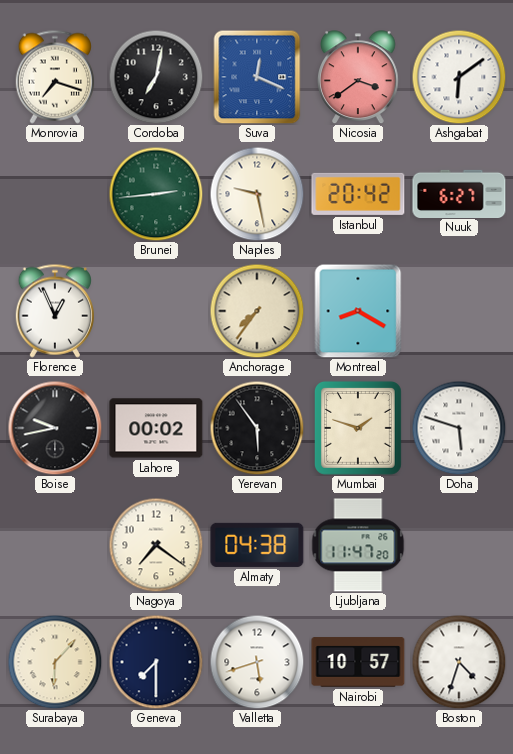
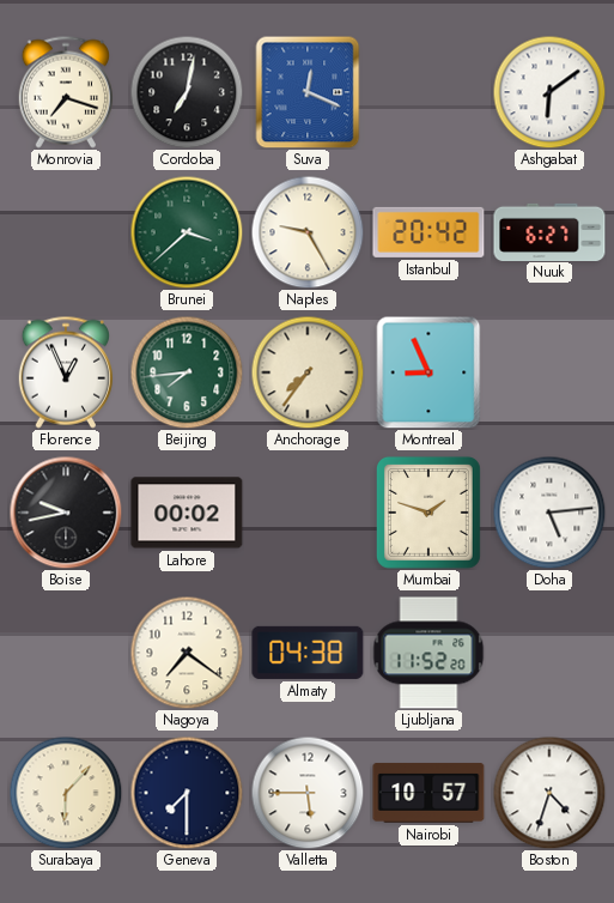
Nicosia: 3:39 -> none
Brunei: 2:44 -> 3:38
Naples: 9:28 -> 9:25
Beijing: none -> 7:44
Montreal: 8:20 -> 8:56
Yerevan: 5:54 -> none
Doha: 5:48 -> 5:14
Ljubljana: 11:47 -> 11:52
Valletta: 5:42 -> 5:45
